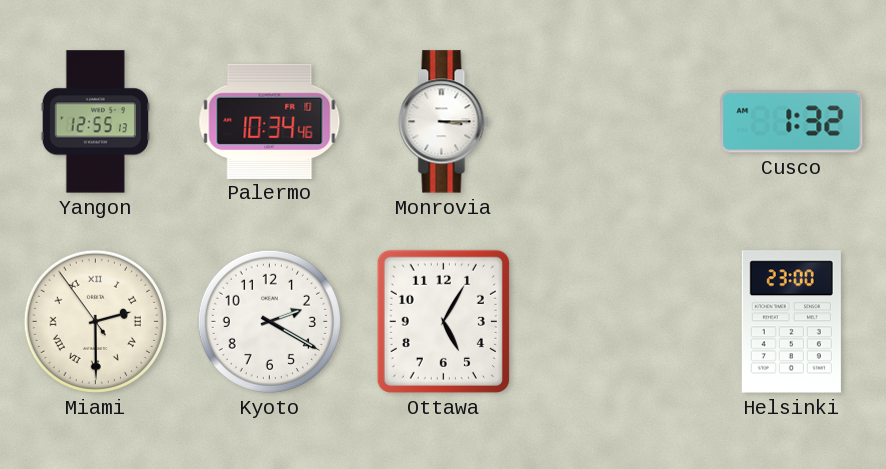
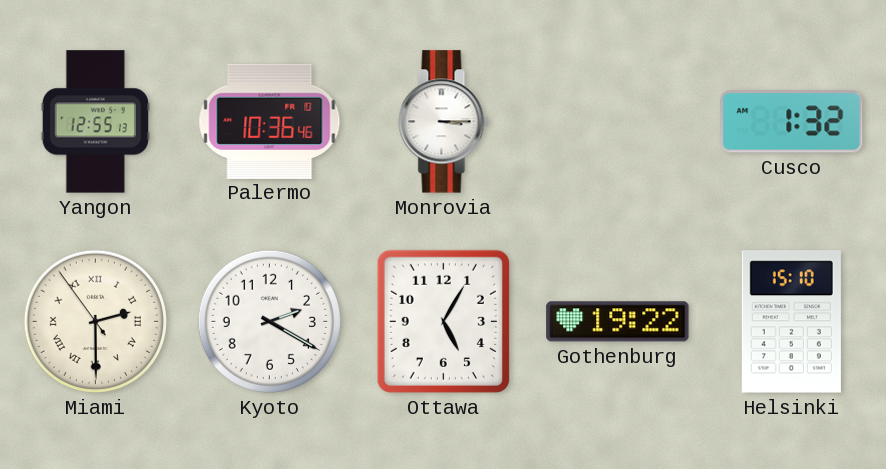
Palermo: 10:34 -> 10:36
Gothenburg: none -> 19:22
Helsinki: 23:00 -> 15:10
